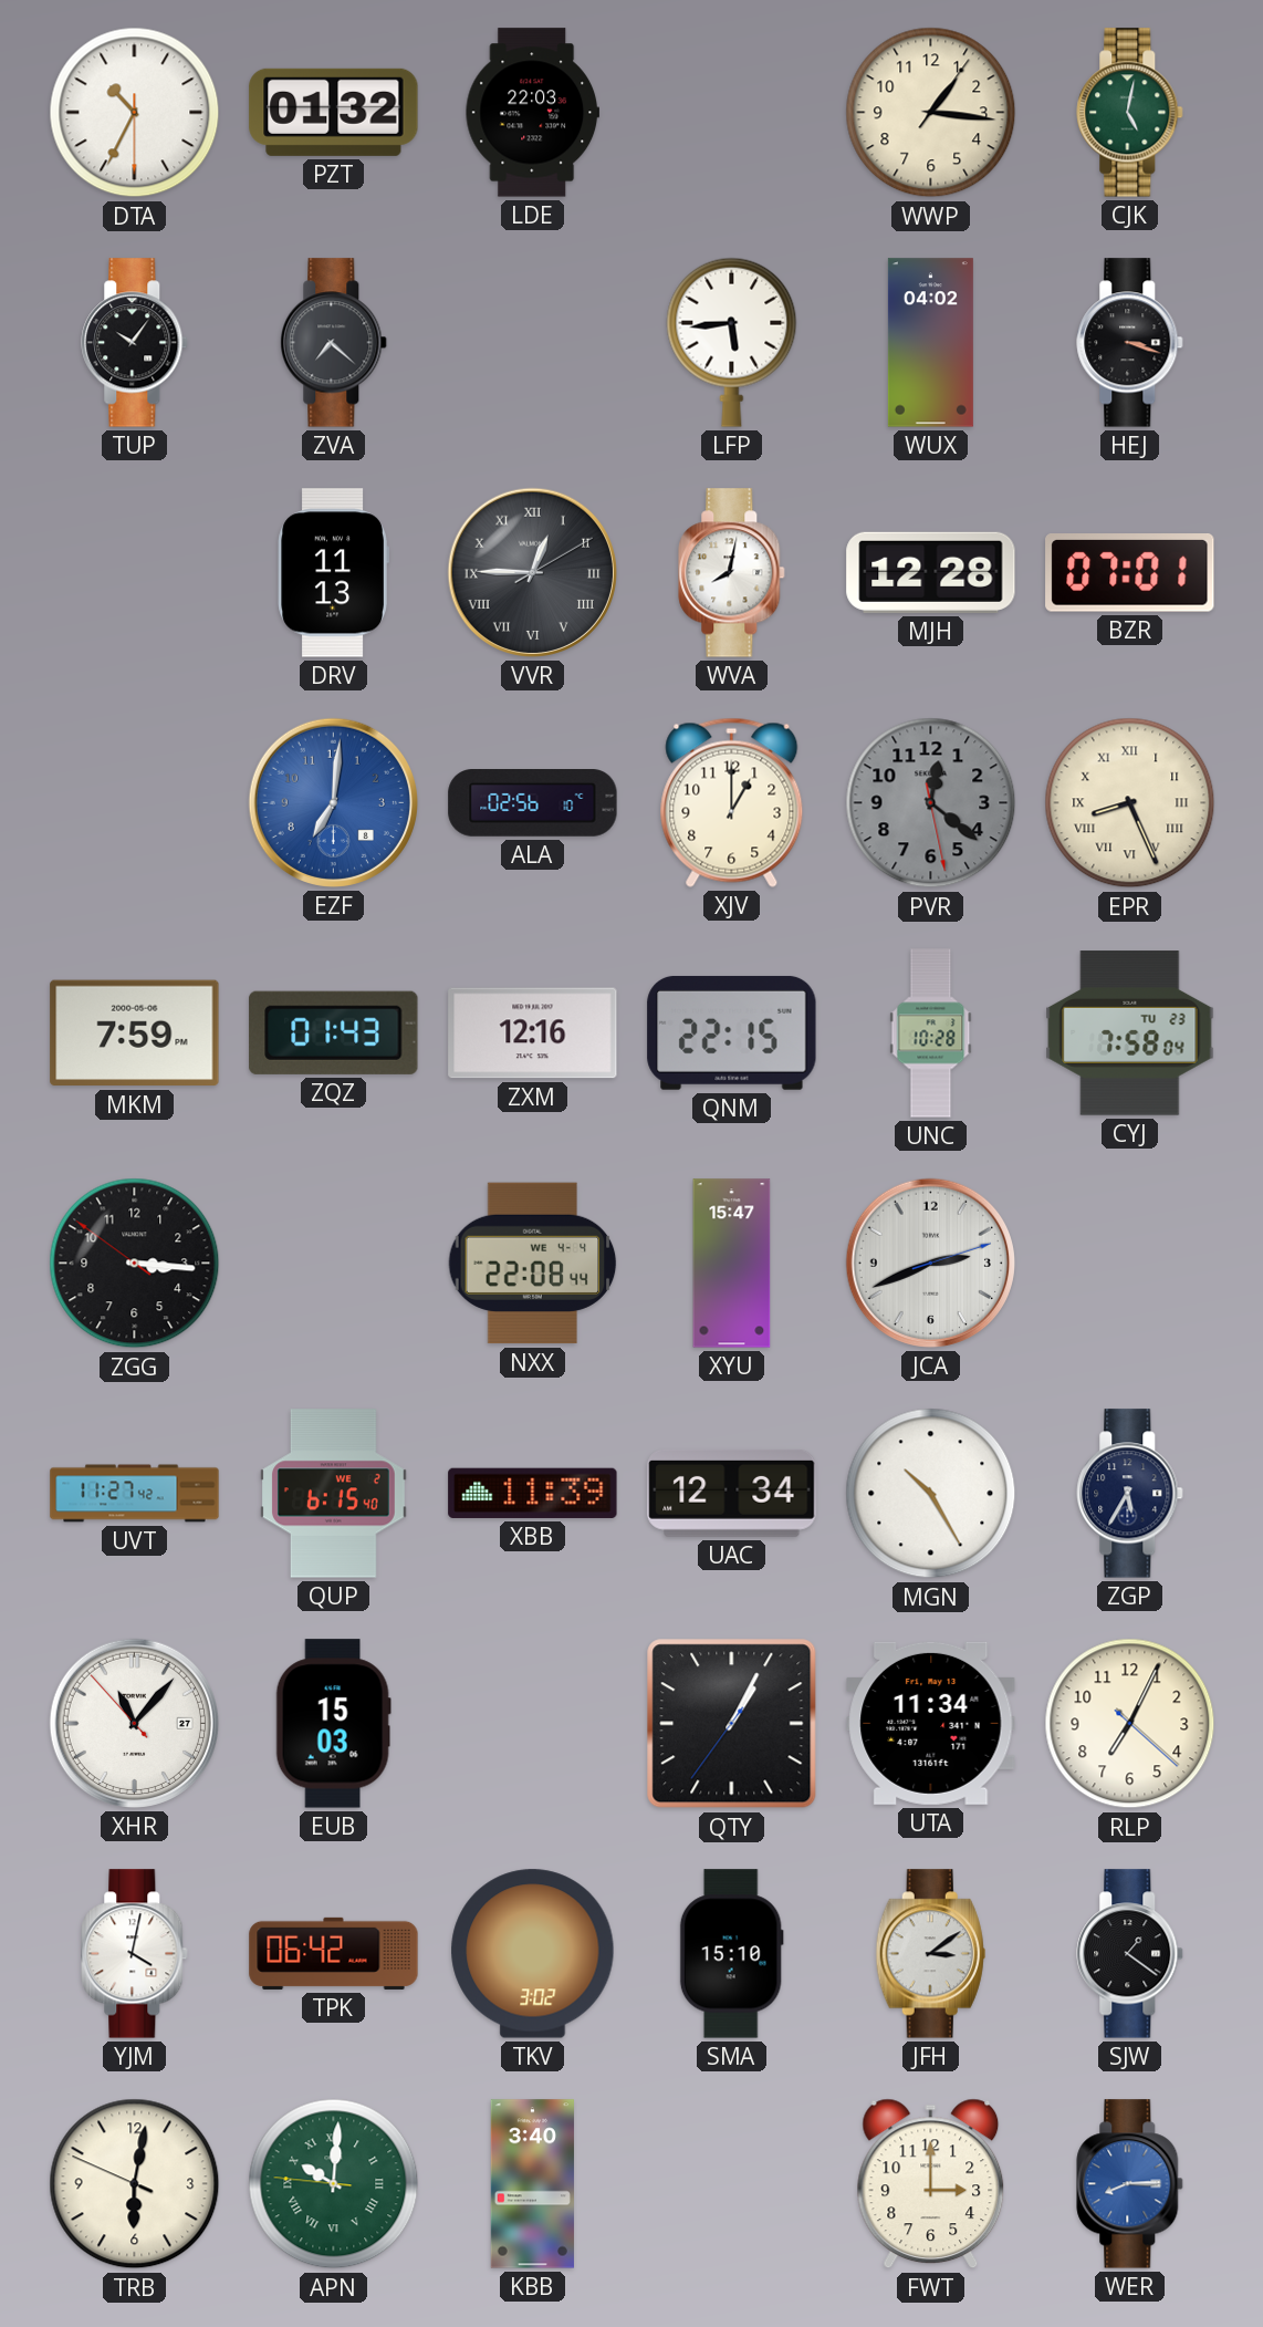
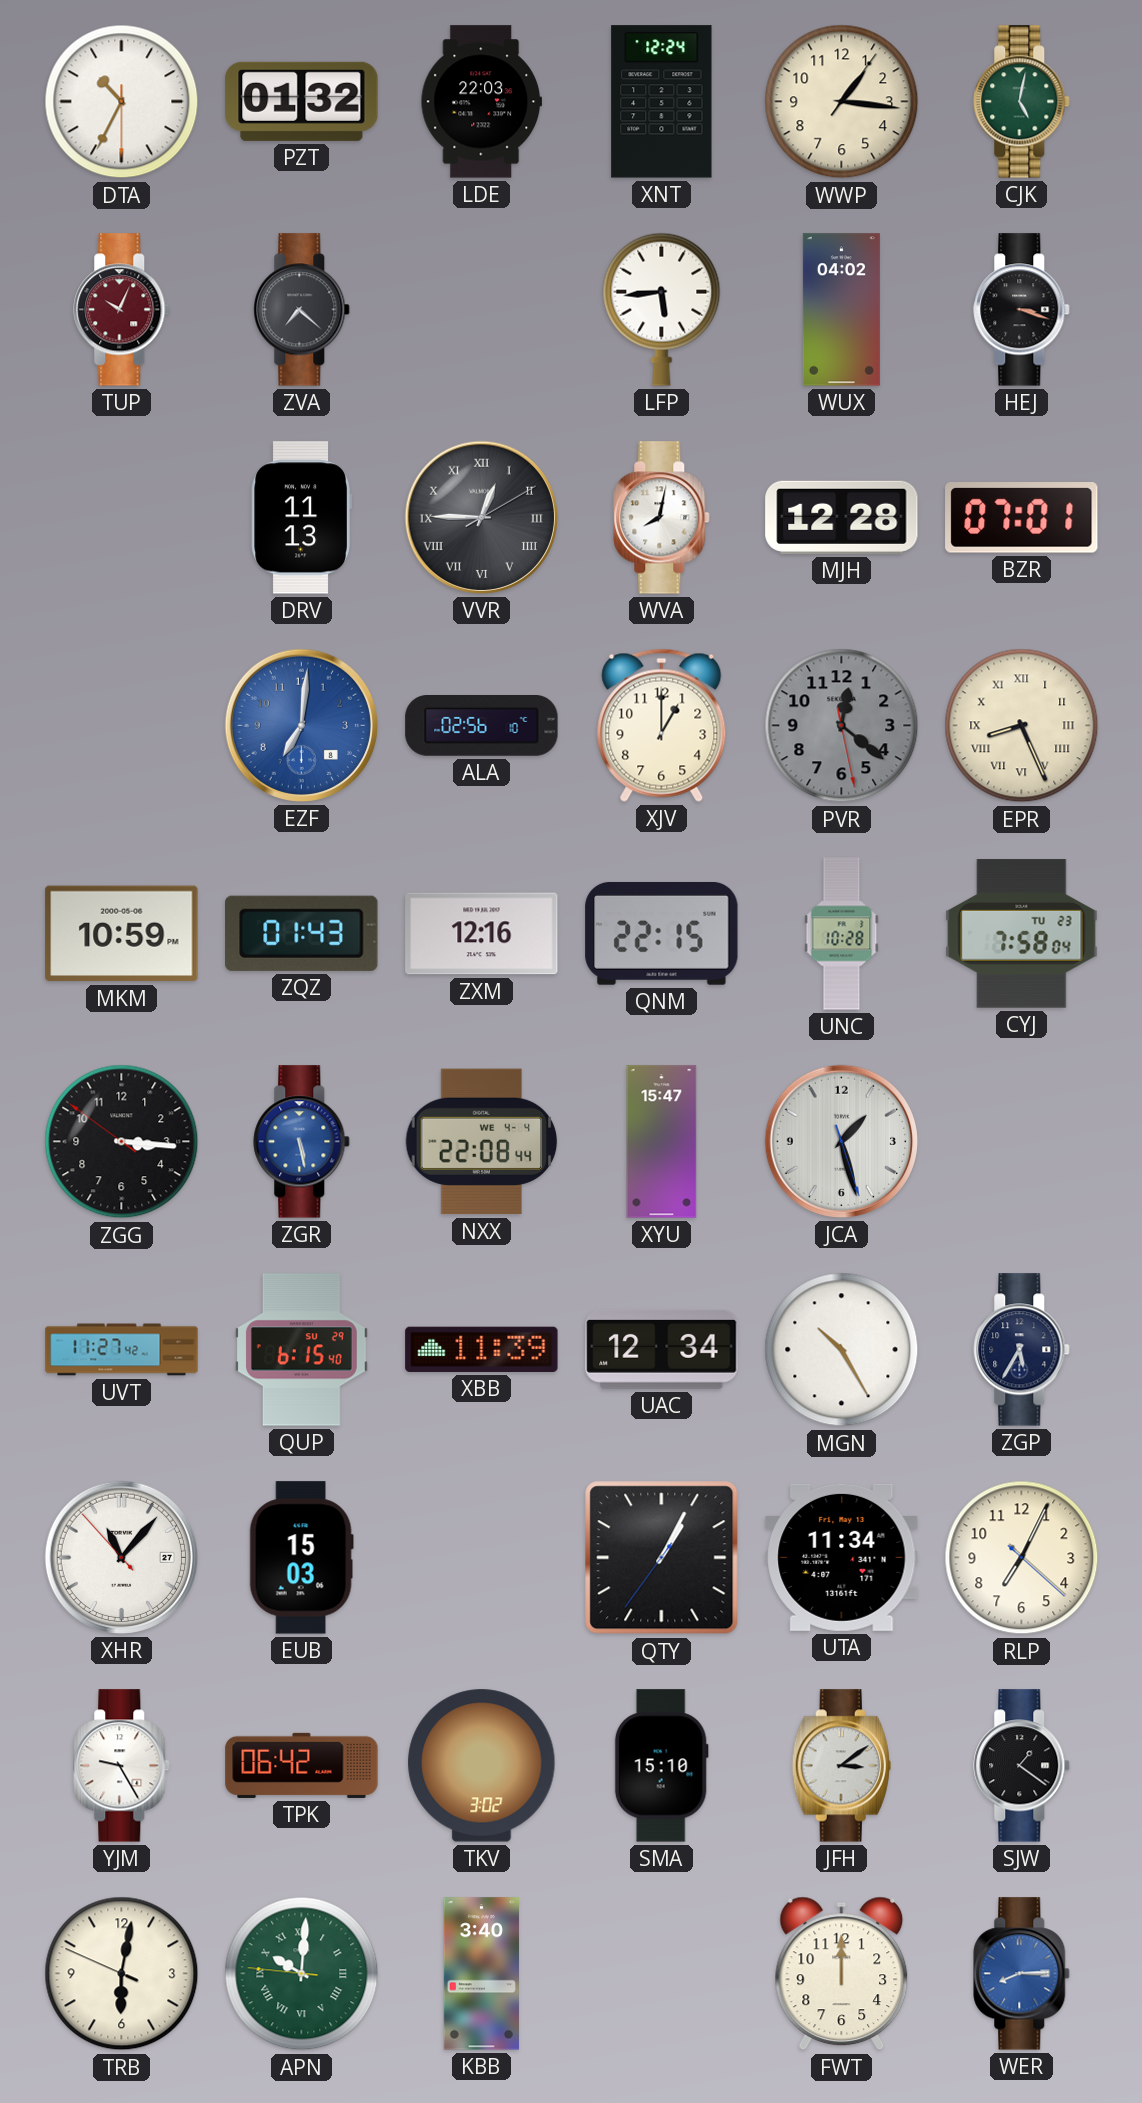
XNT: none -> 12:24
TUP: 10:06 -> 10:04
TUP dial: black -> burgundy
MKM: 7:59 -> 10:59
ZGR: none -> 5:28
JCA: 2:41 -> 1:27
QUP date: WE 2 -> SU 29
YJM: 4:02 -> 9:25
FWT: 3:00 -> 12:00
